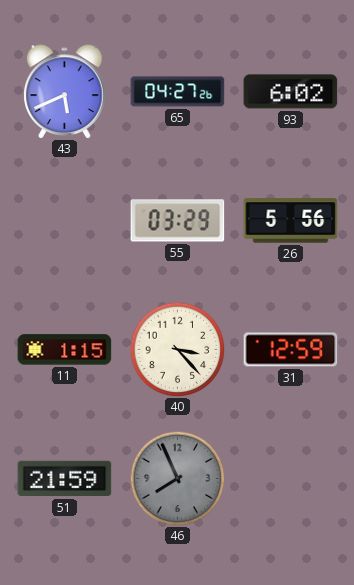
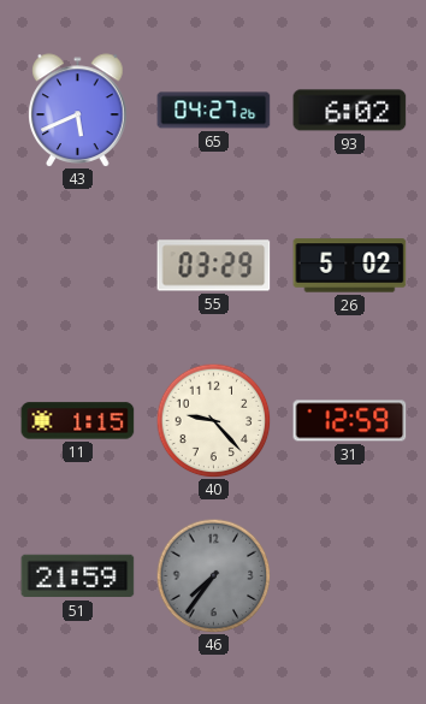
26: 5:56 -> 5:02
40: 3:23 -> 9:23
46: 7:56 -> 7:36
